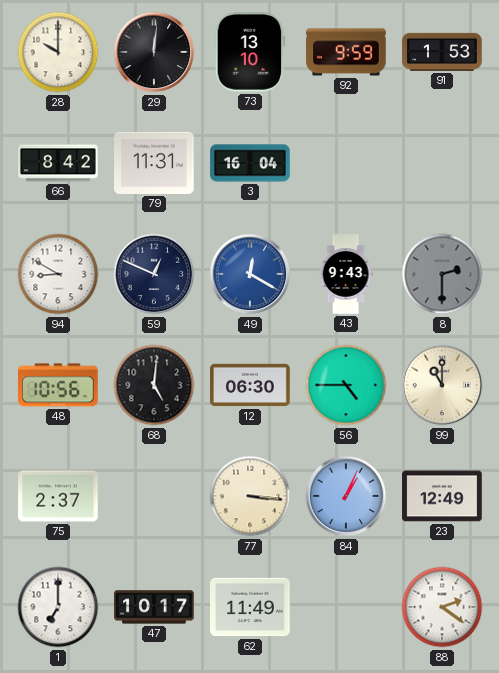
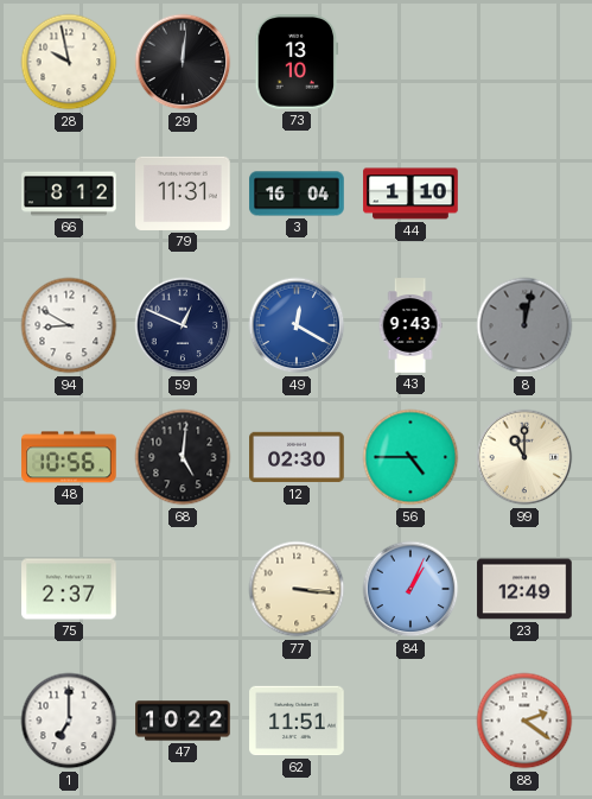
28: 10:00 -> 9:58
92: 9:59 -> none
91: 1:53 -> none
66: 8:42 -> 8:12
44: none -> 1:10
8: 2:30 -> 12:02
12: 06:30 -> 02:30
47: 10:17 -> 10:22
62: 11:49 -> 11:51
